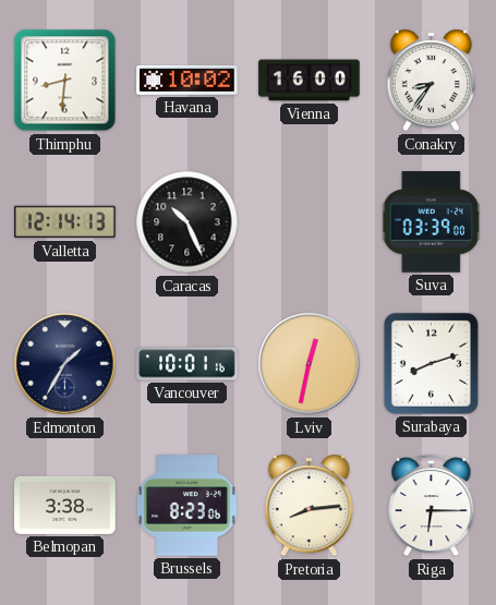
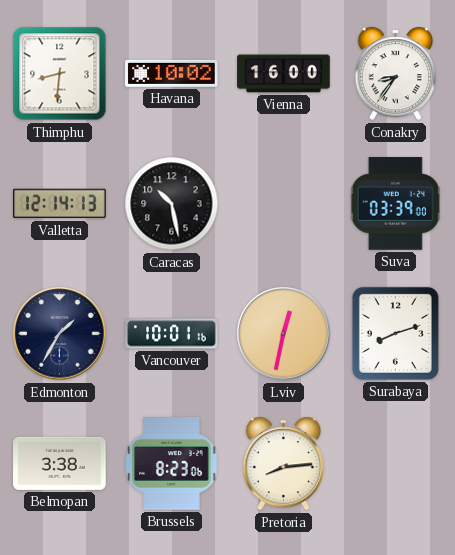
Caracas: 10:26 -> 10:28
Riga: 6:15 -> none
